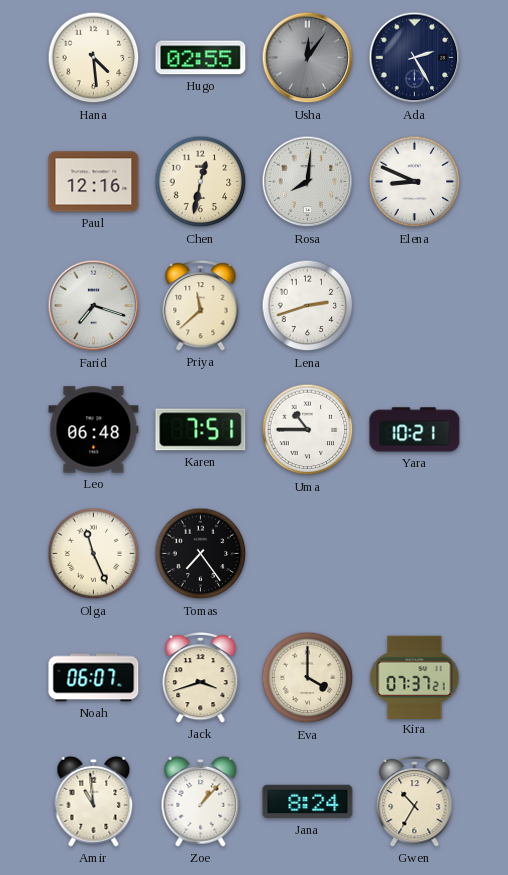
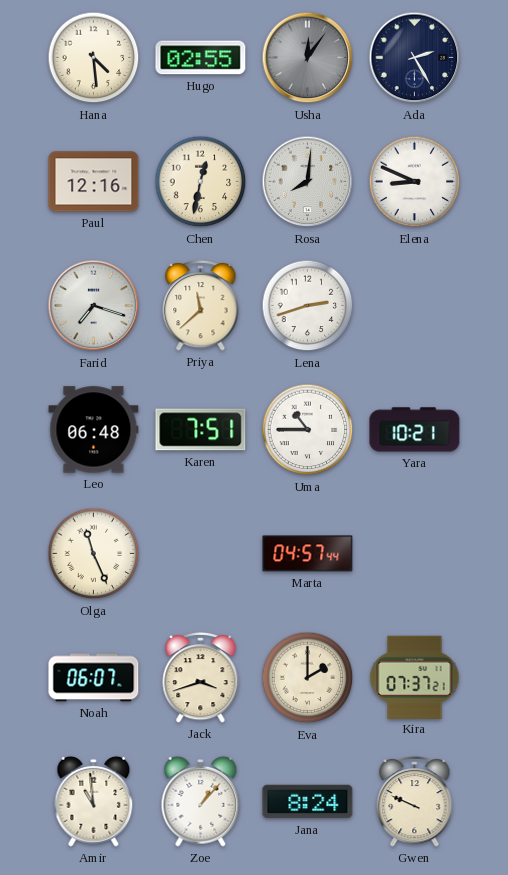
Tomas: 7:24 -> none
Marta: none -> 04:57
Eva: 4:00 -> 2:00
Gwen: 10:35 -> 9:49
